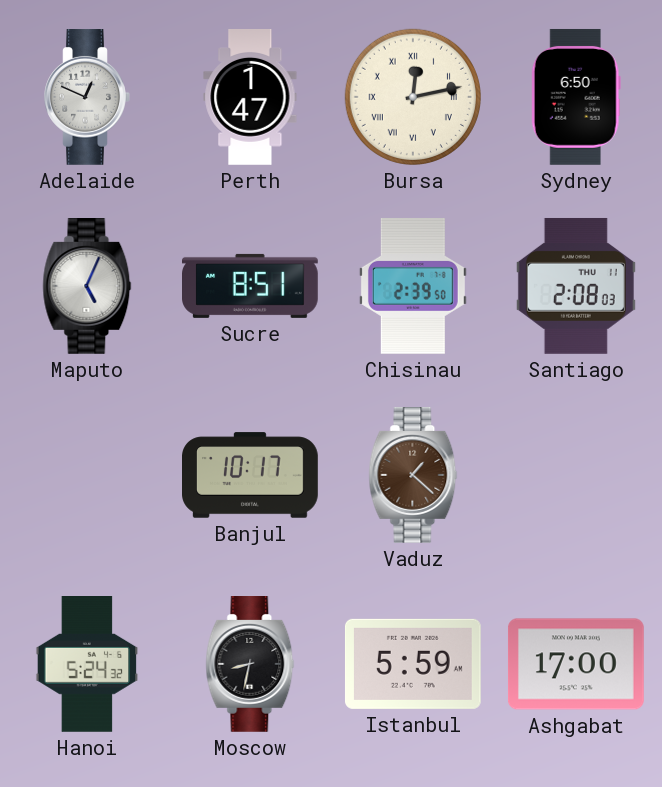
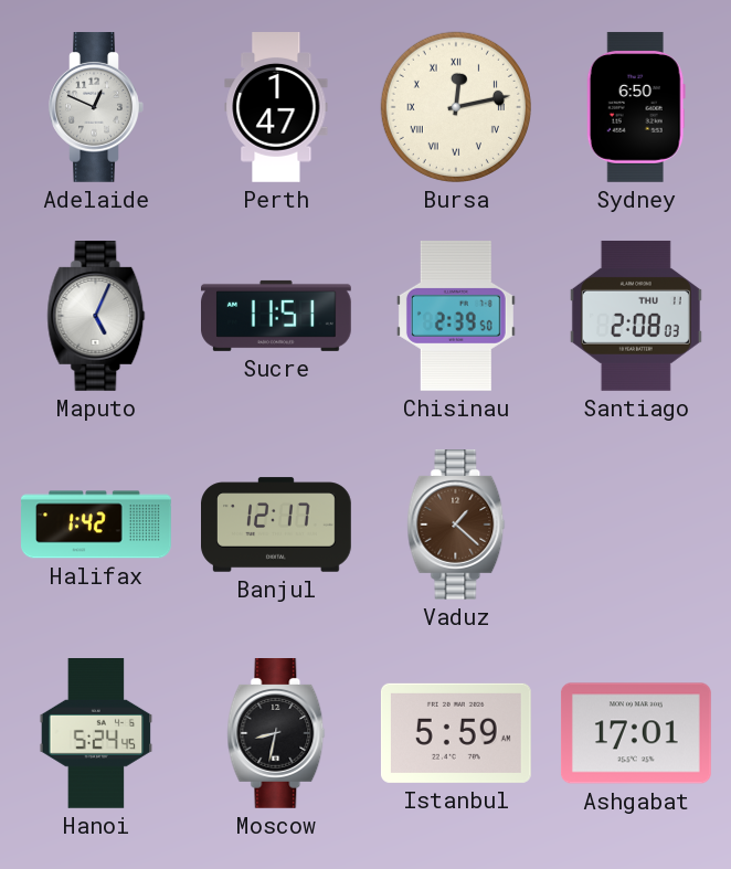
Sucre: 8:51 -> 11:51
Halifax: none -> 1:42
Banjul: 10:17 -> 12:17
Hanoi: 5:24:32 -> 5:24:45
Ashgabat: 17:00 -> 17:01
